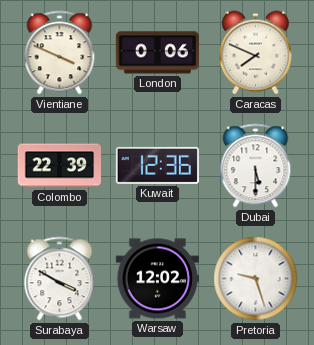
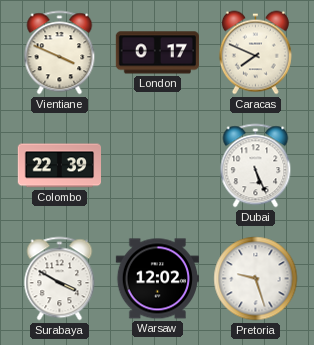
London: 0:06 -> 0:17
Kuwait: 12:36 -> none
Dubai: 5:30 -> 5:26
